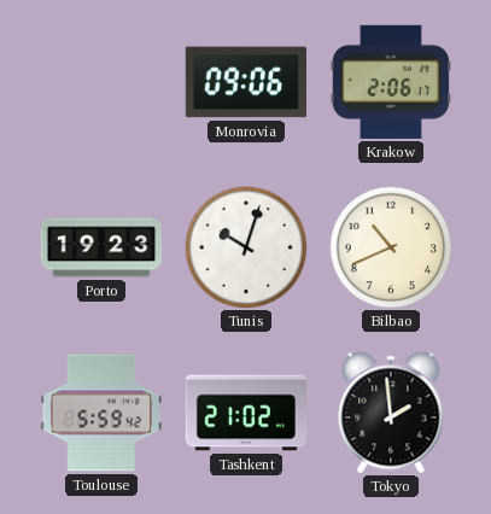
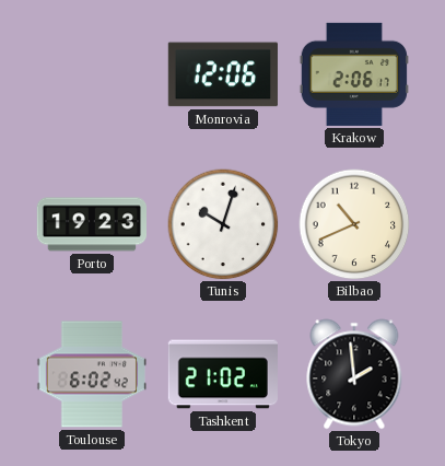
Monrovia: 09:06 -> 12:06
Toulouse: 5:59 -> 6:02
